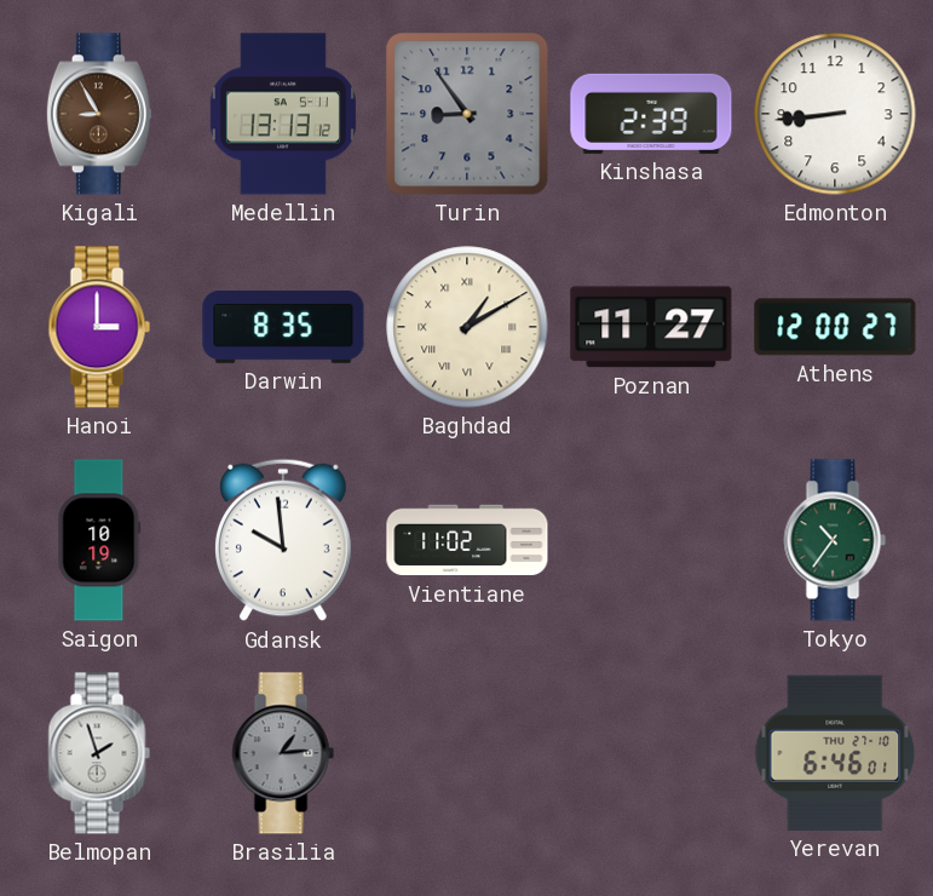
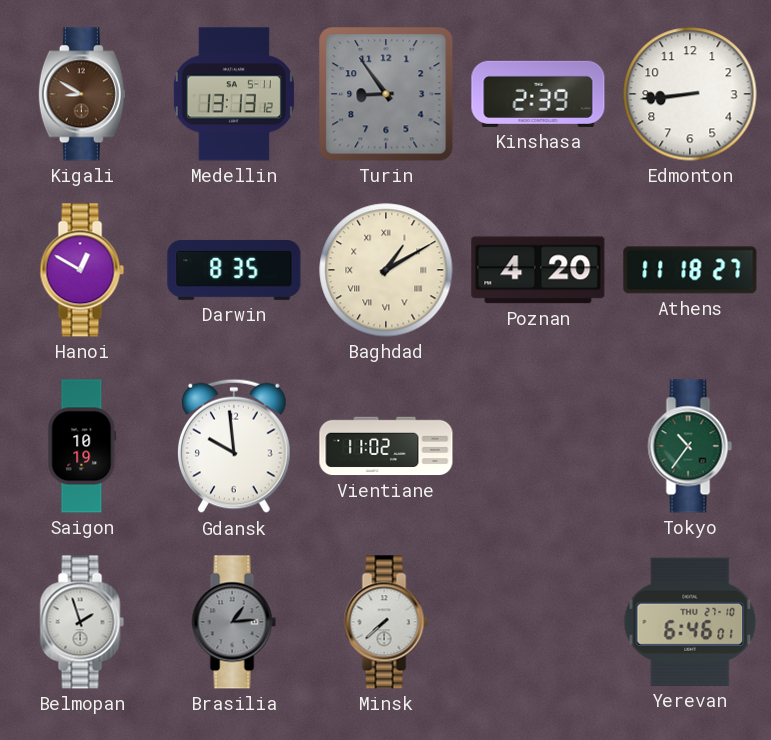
Kigali: 8:55 -> 8:50
Hanoi: 3:00 -> 12:50
Poznan: 11:27 -> 4:20
Athens: 12:00 -> 11:18
Minsk: none -> 7:38
